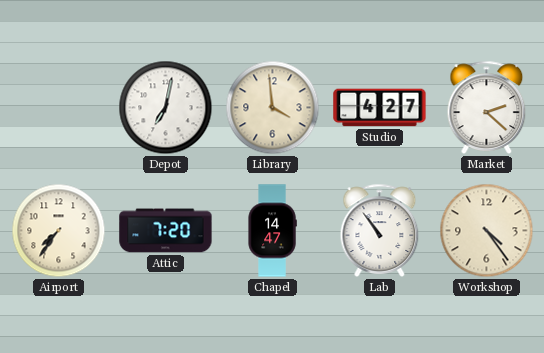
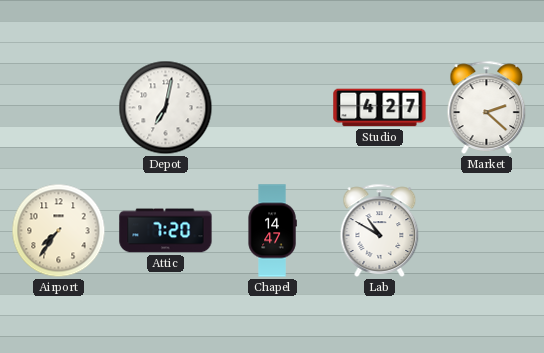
Library: 3:59 -> none
Lab: 10:54 -> 10:50
Workshop: 4:24 -> none
